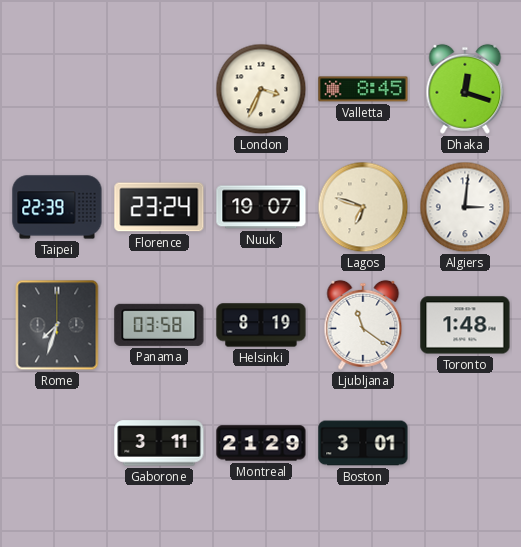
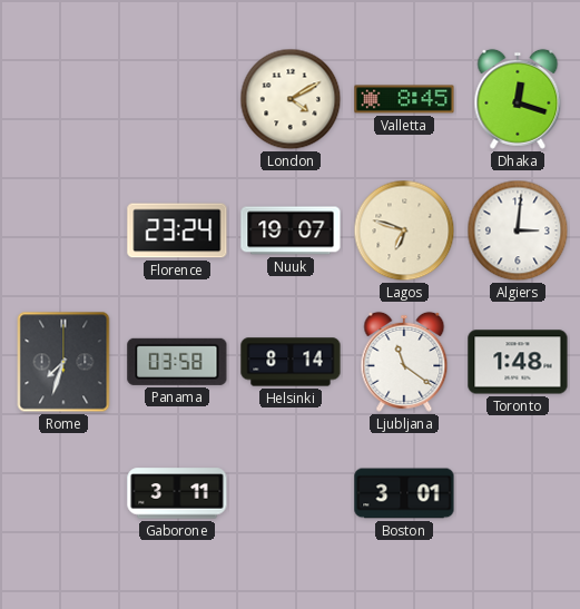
London: 3:34 -> 4:10
Taipei: 22:39 -> none
Helsinki: 8:19 -> 8:14
Montreal: 21:29 -> none
